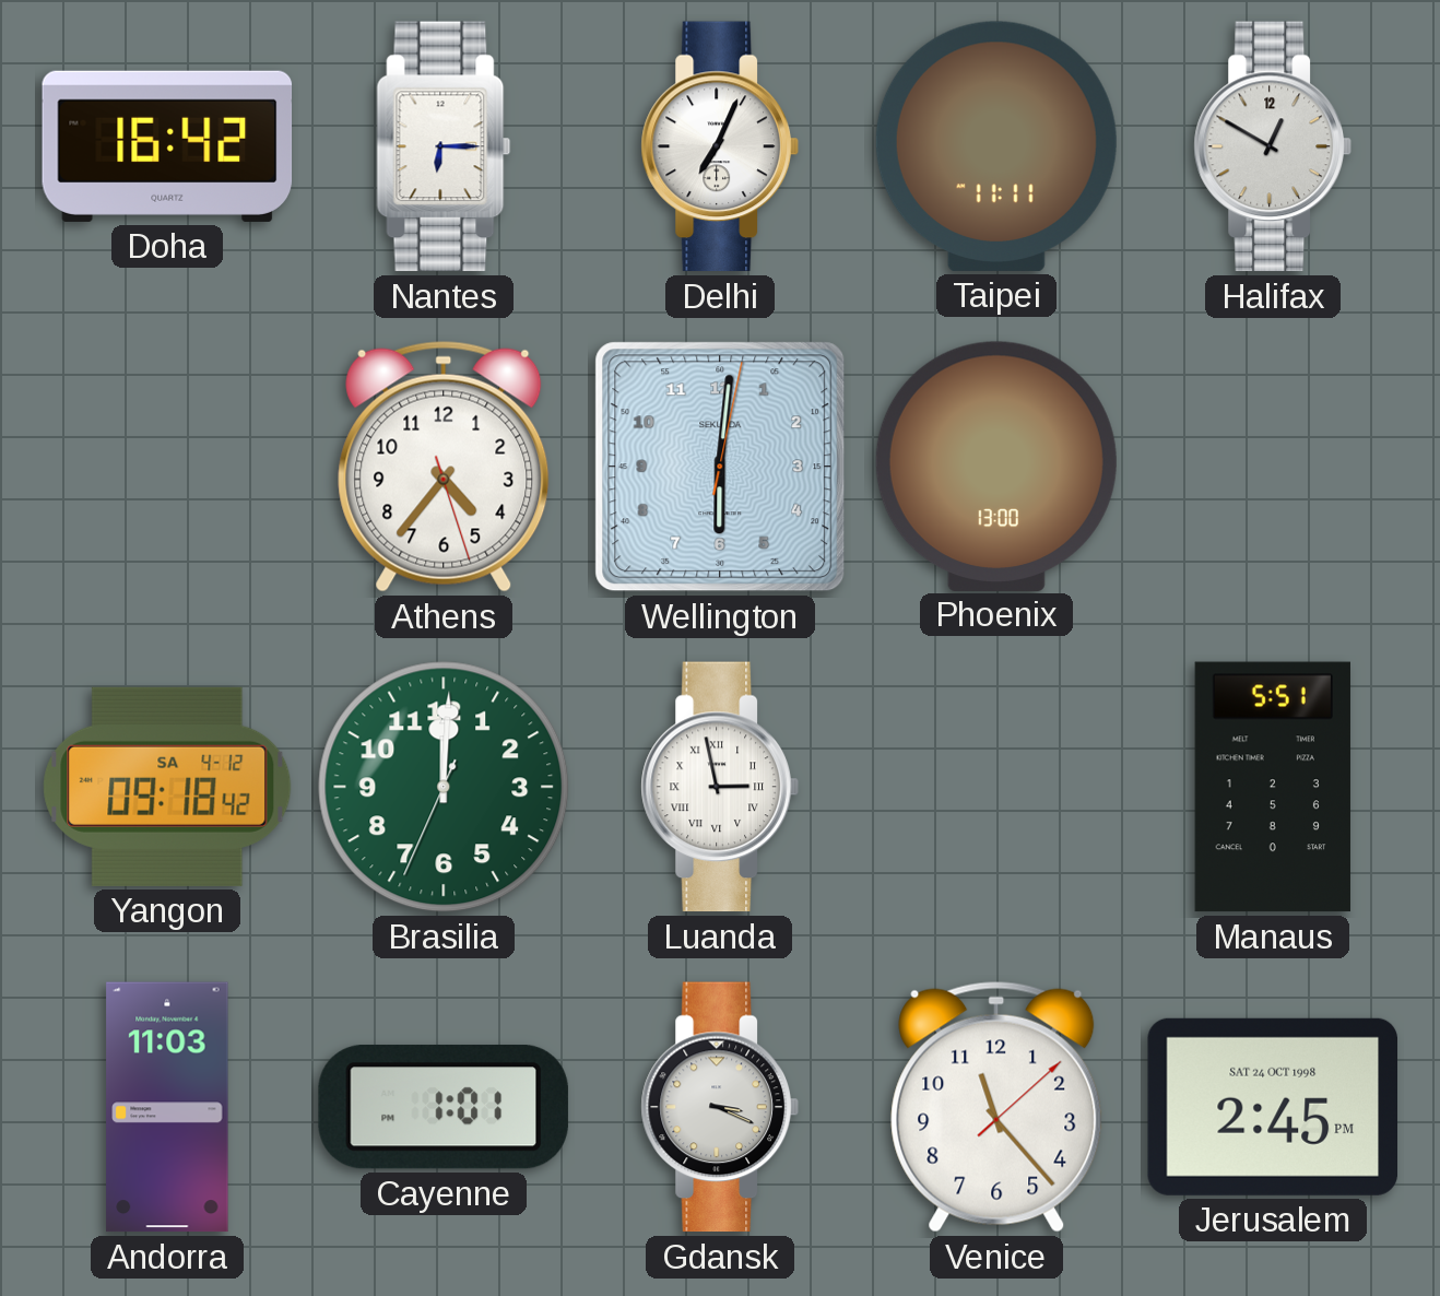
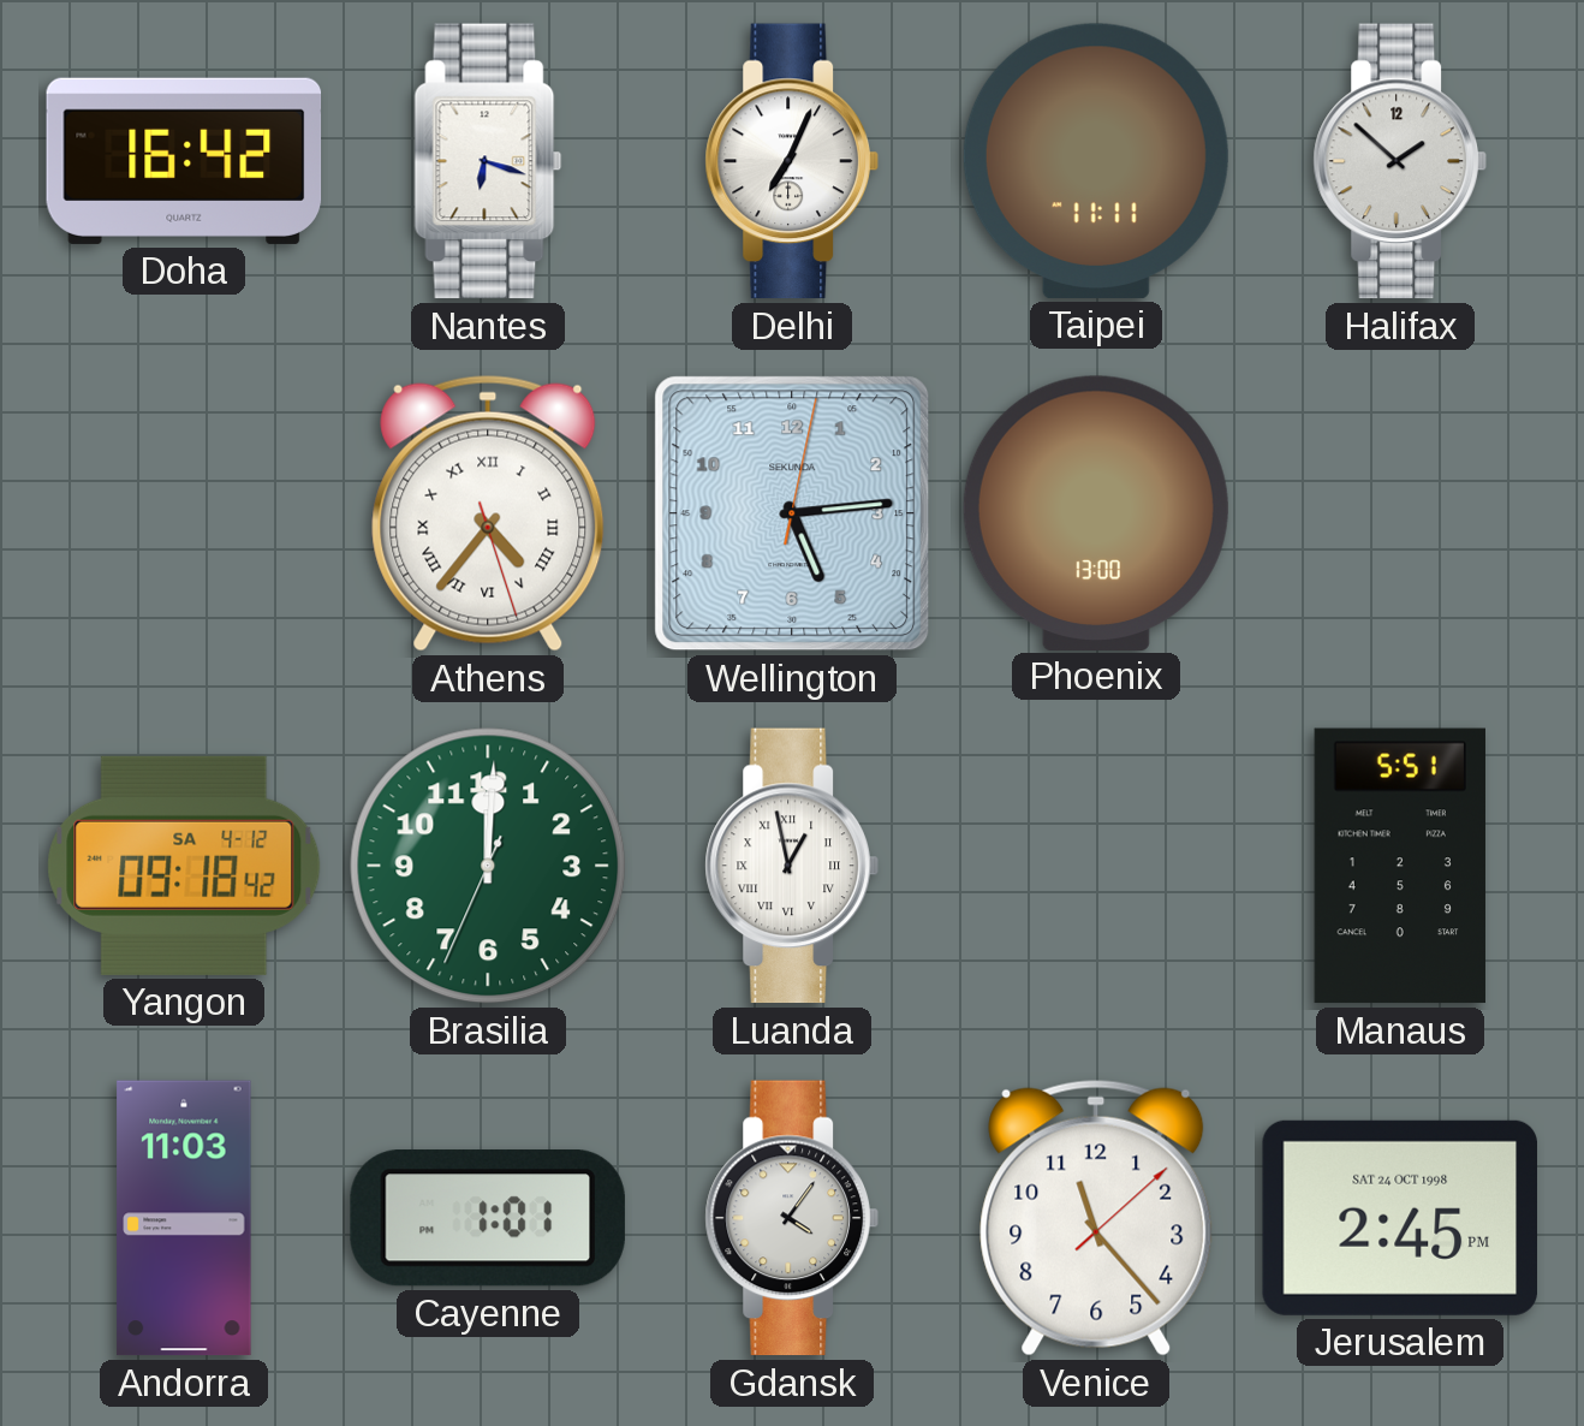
Nantes: 6:15 -> 6:18
Halifax: 12:50 -> 1:52
Athens numerals: Arabic -> Roman
Wellington: 6:01 -> 5:14
Luanda: 2:58 -> 12:58
Gdansk: 3:19 -> 4:06
